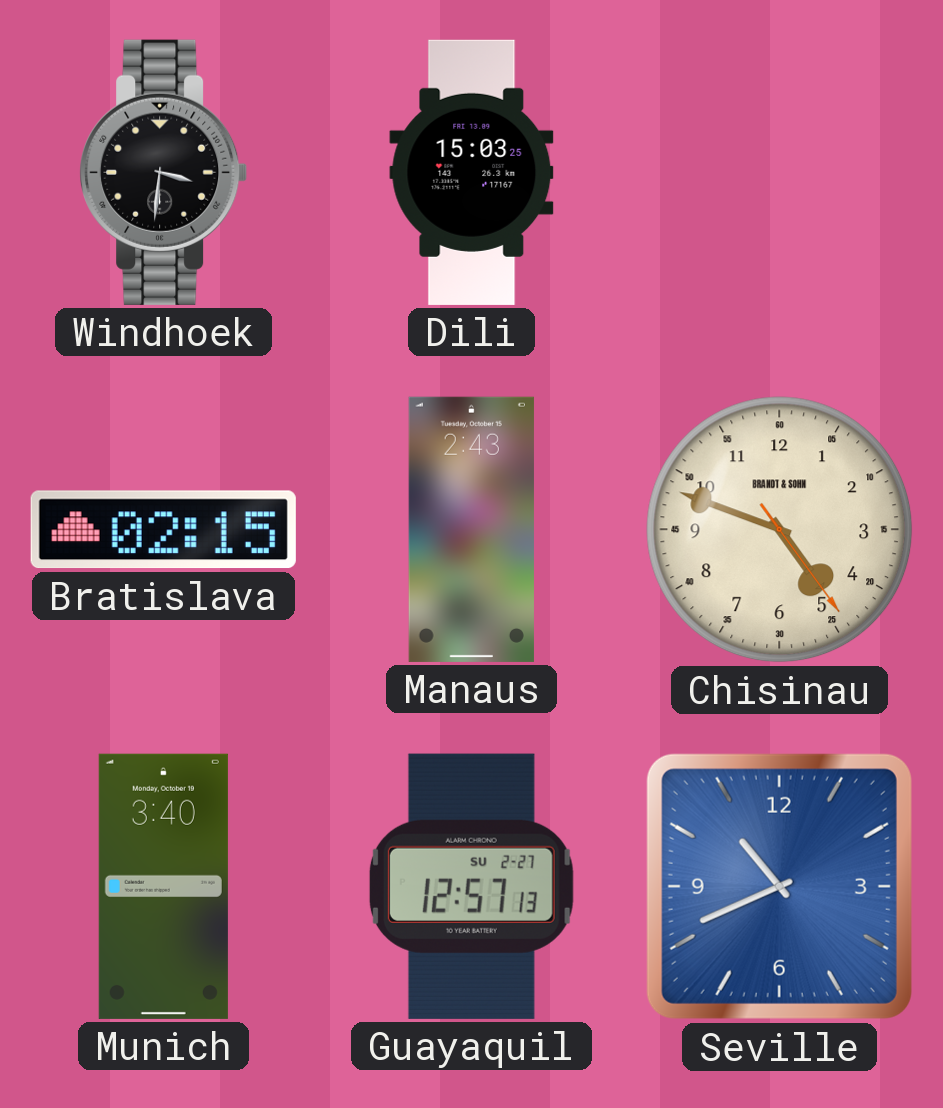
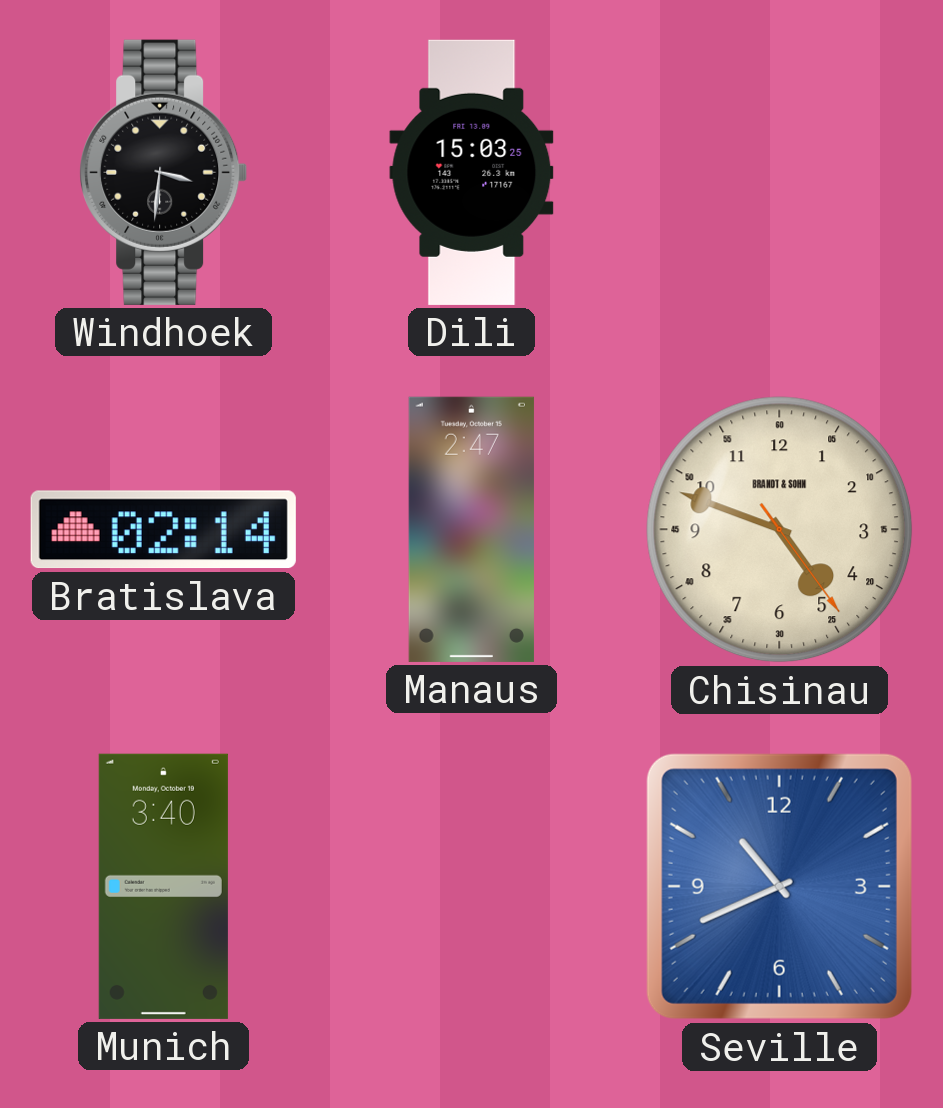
Bratislava: 02:15 -> 02:14
Manaus: 2:43 -> 2:47
Guayaquil: 12:57 -> none
